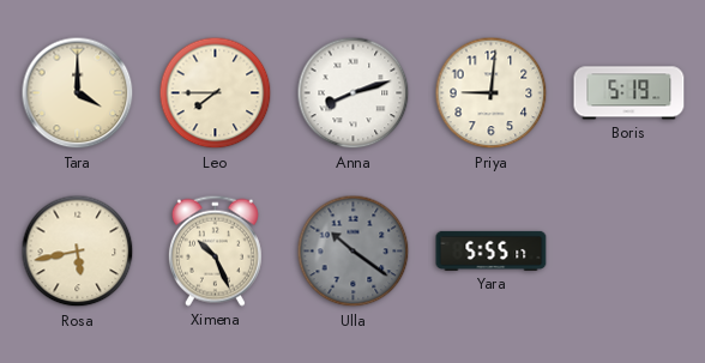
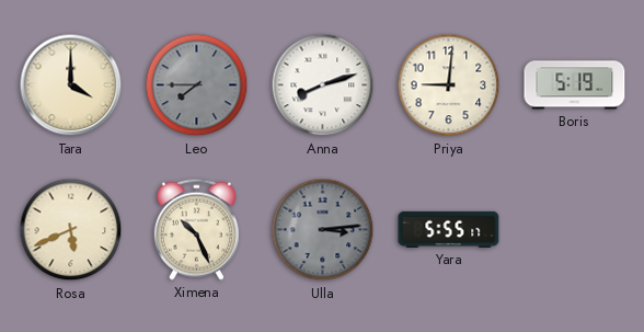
Leo dial: cream -> grey
Rosa: 5:43 -> 5:41
Ulla: 10:21 -> 3:14
